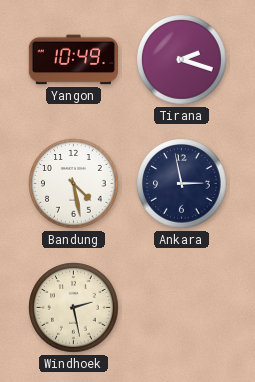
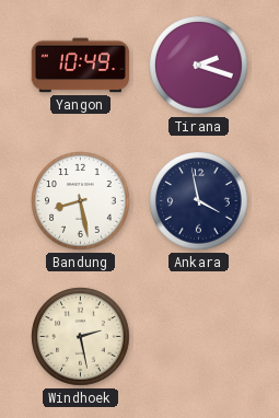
Bandung: 4:28 -> 8:28
Ankara: 2:58 -> 3:58
